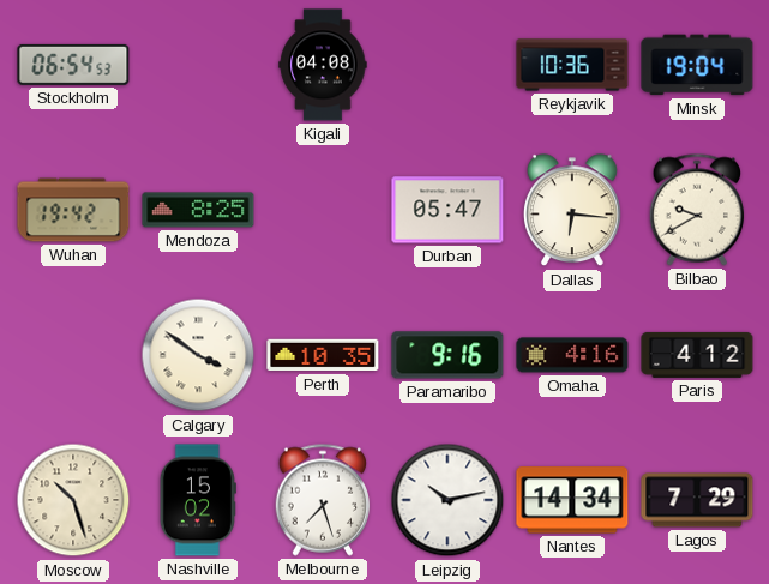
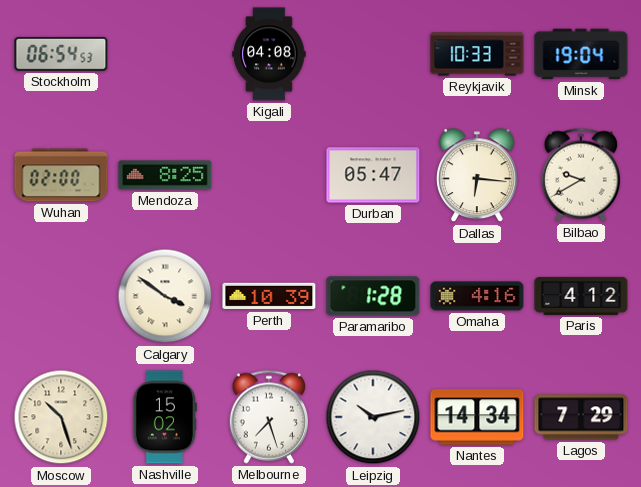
Reykjavik: 10:36 -> 10:33
Wuhan: 19:42 -> 02:00
Perth: 10:35 -> 10:39
Paramaribo: 9:16 -> 1:28
